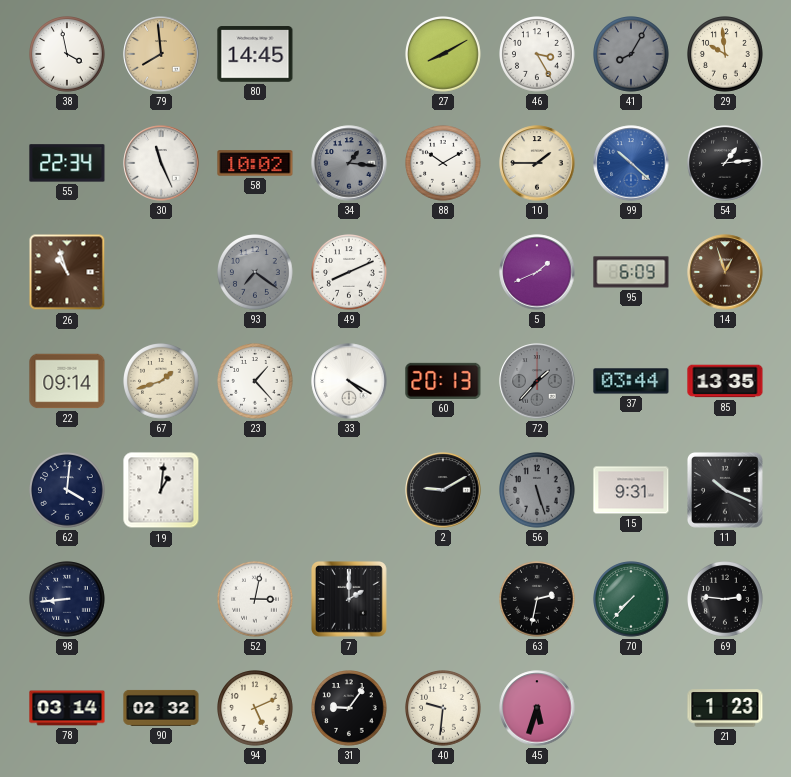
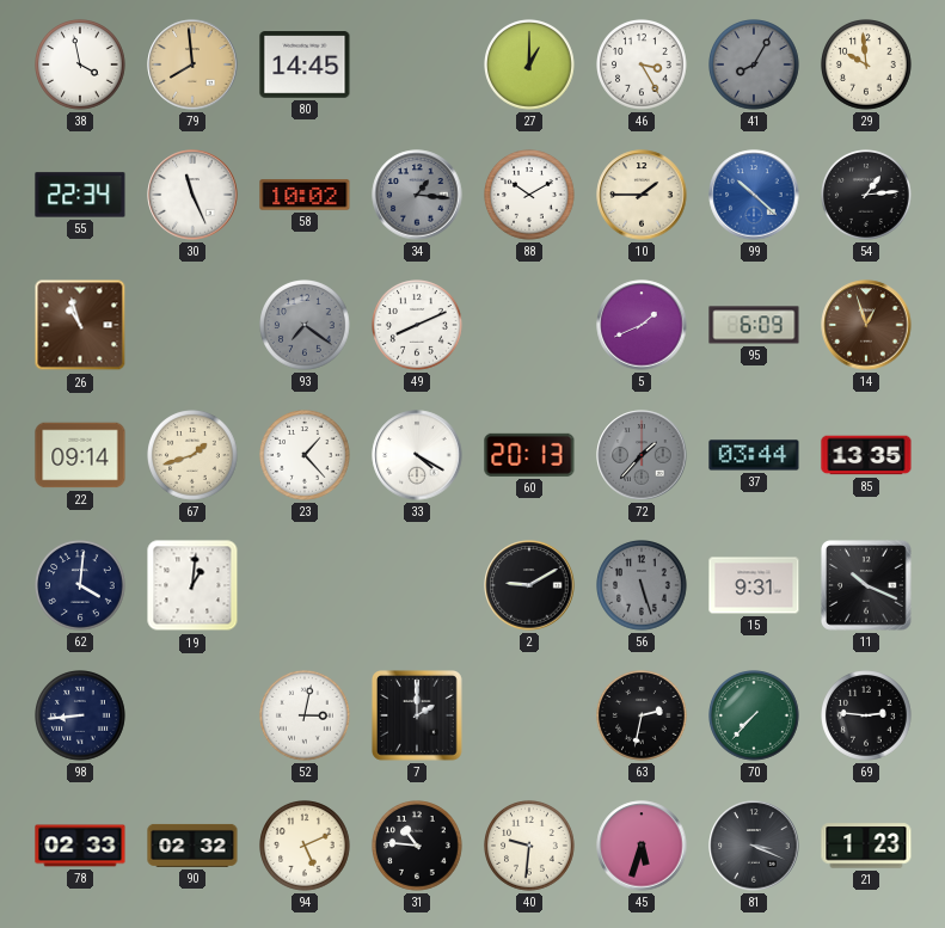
27: 8:10 -> 1:00
78: 03:14 -> 02:33
31: 9:06 -> 10:46
81: none -> 3:19
